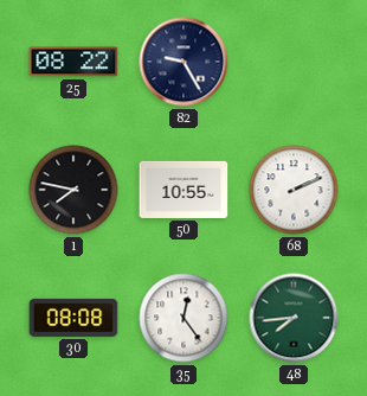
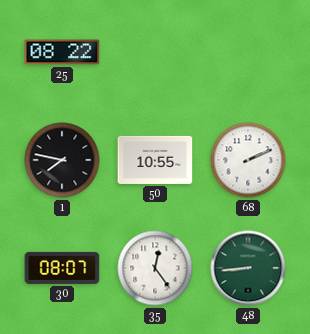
82: 9:25 -> none
30: 08:08 -> 08:07
48: 7:44 -> 8:44
